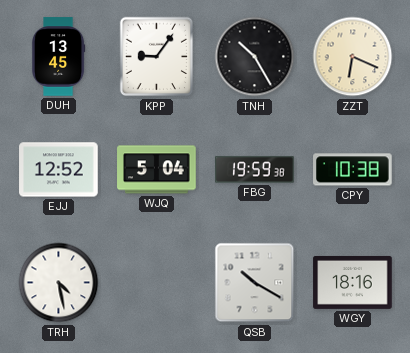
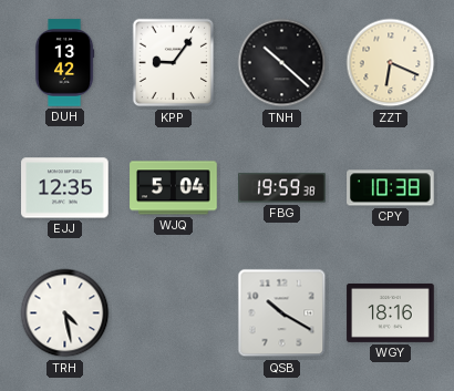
DUH: 13:45 -> 13:42
TNH: 10:25 -> 10:22
EJJ: 12:52 -> 12:35
